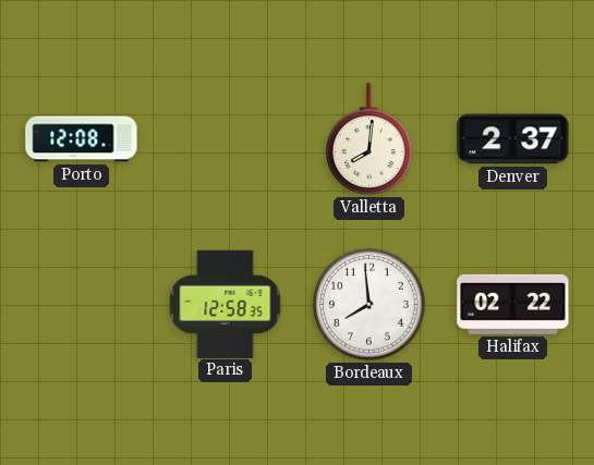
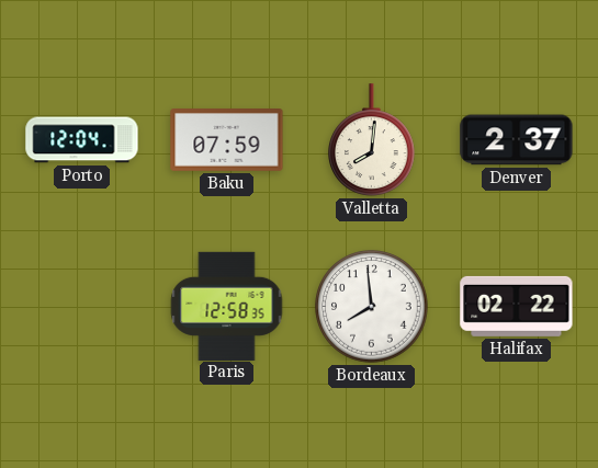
Porto: 12:08 -> 12:04
Baku: none -> 07:59
